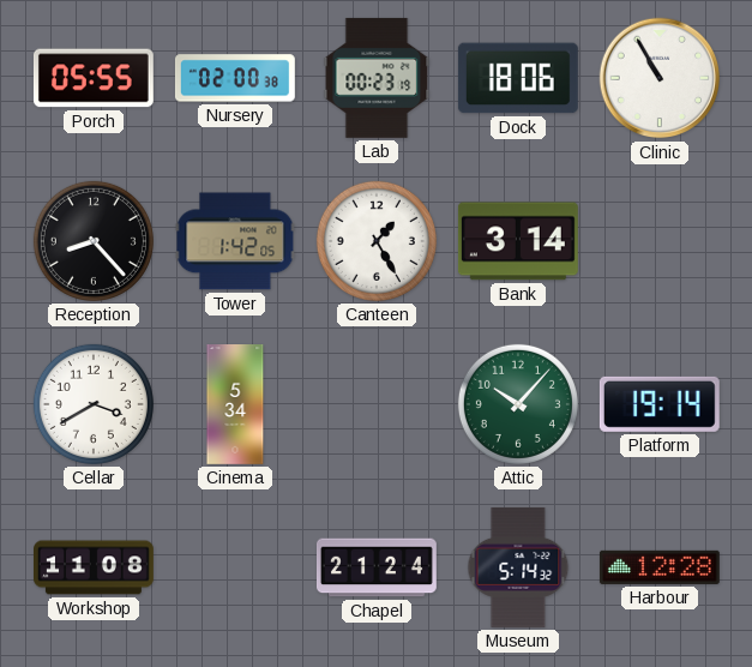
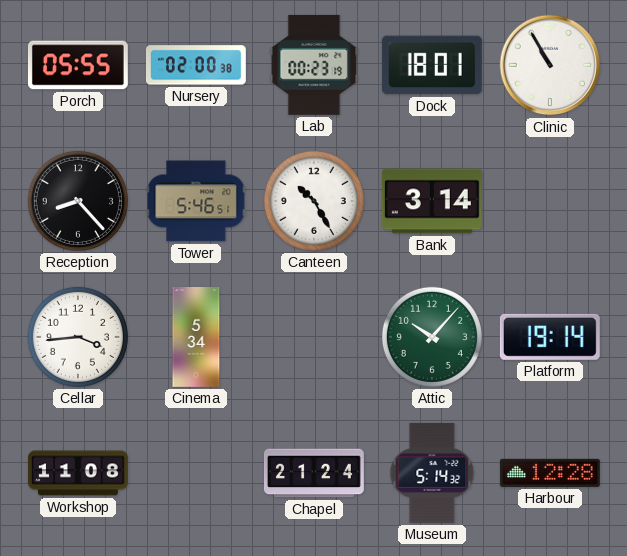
Dock: 18:06 -> 18:01
Tower: 1:42 -> 5:46
Canteen: 1:25 -> 10:25
Cellar: 3:40 -> 3:44
